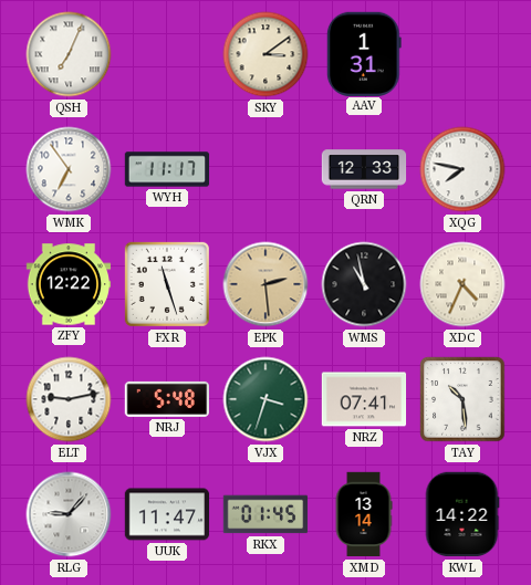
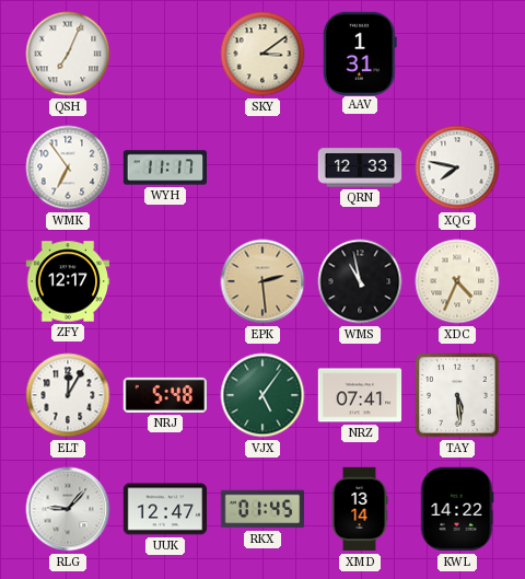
ZFY: 12:22 -> 12:17
FXR: 11:27 -> none
ELT: 9:13 -> 12:05
VJX: 3:33 -> 5:06
TAY: 10:29 -> 5:29
UUK: 11:47 -> 12:47
